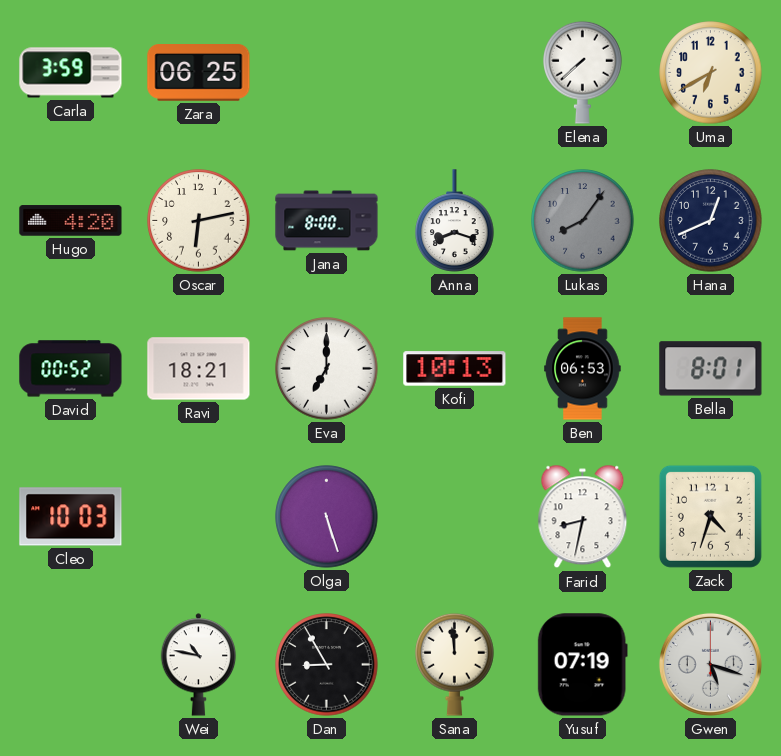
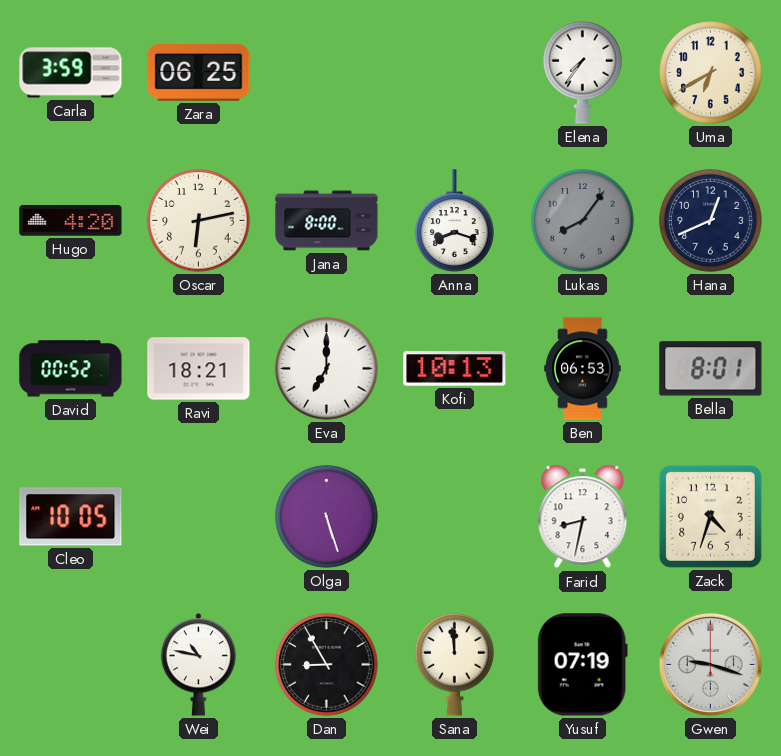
Elena: 7:38 -> 7:36
Cleo: 10:03 -> 10:05
Gwen: 5:18 -> 9:18
